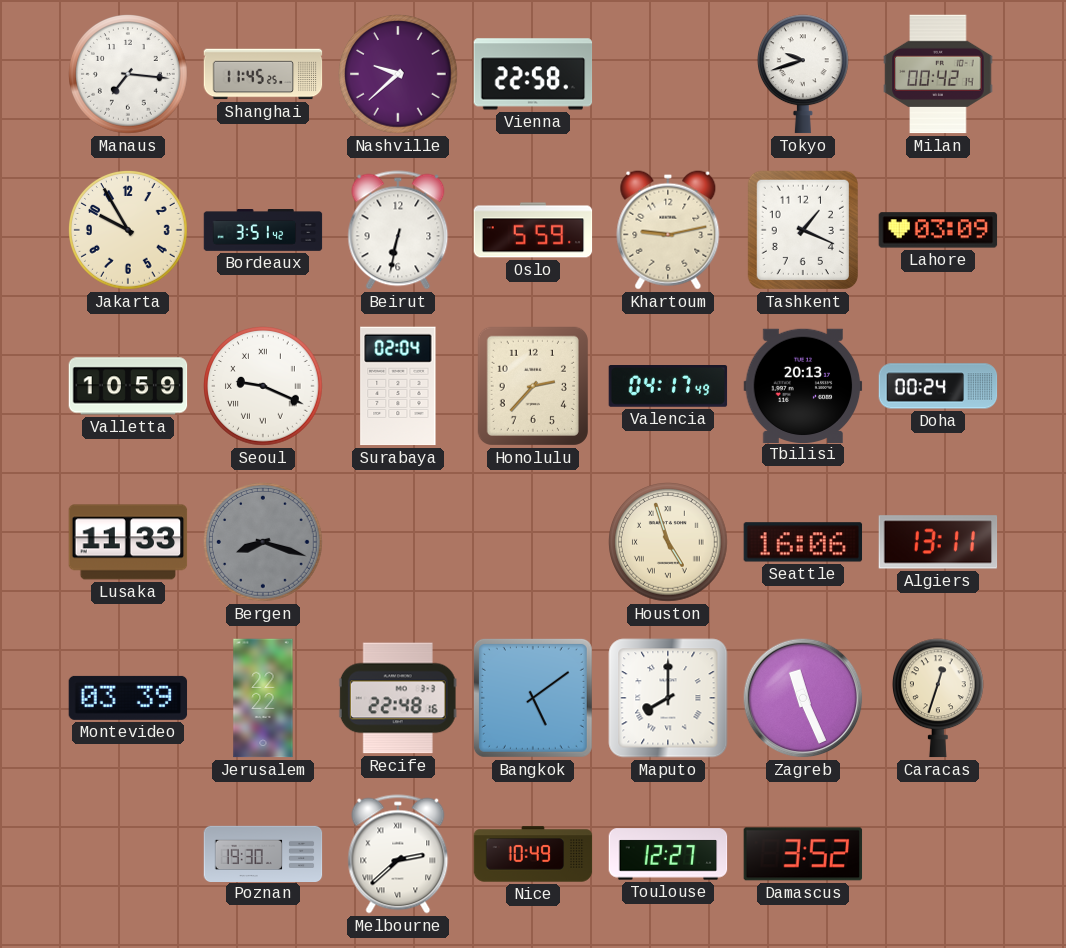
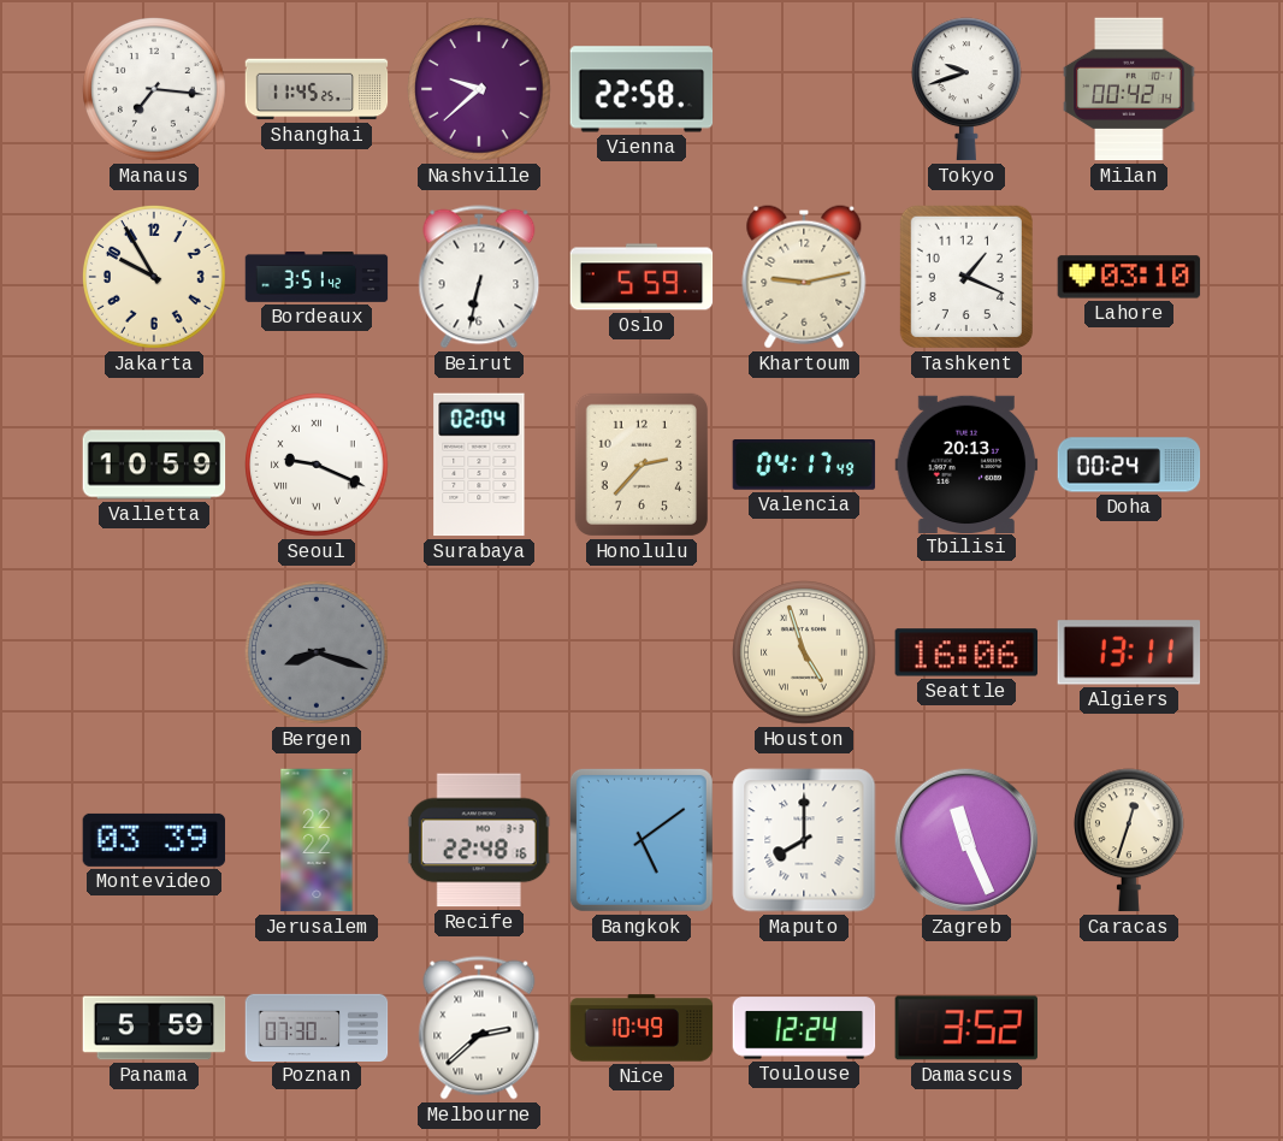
Lahore: 03:09 -> 03:10
Lusaka: 11:33 -> none
Panama: none -> 5:59
Poznan: 19:30 -> 07:30
Toulouse: 12:27 -> 12:24
